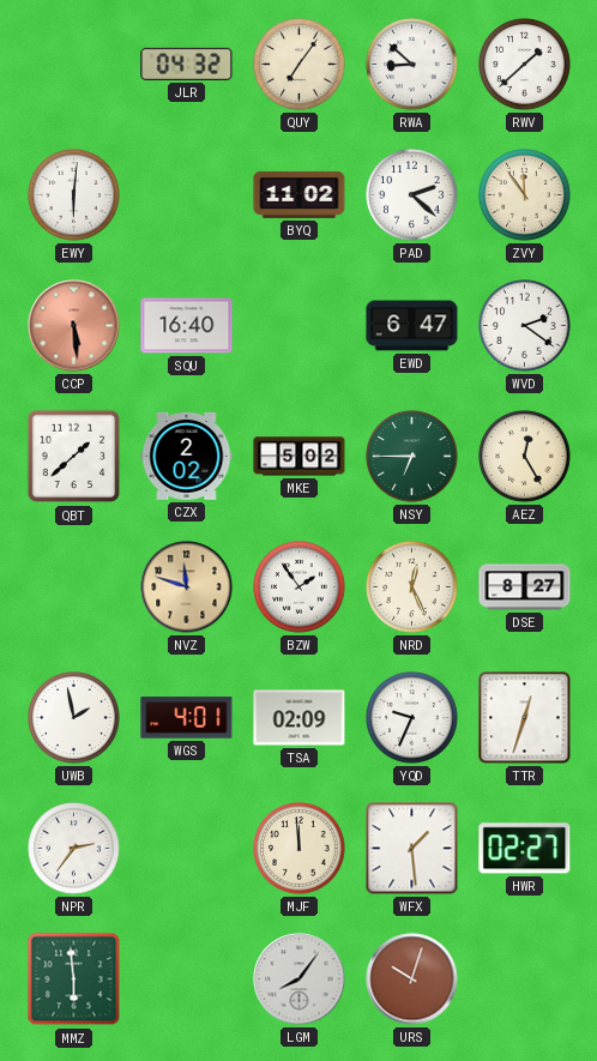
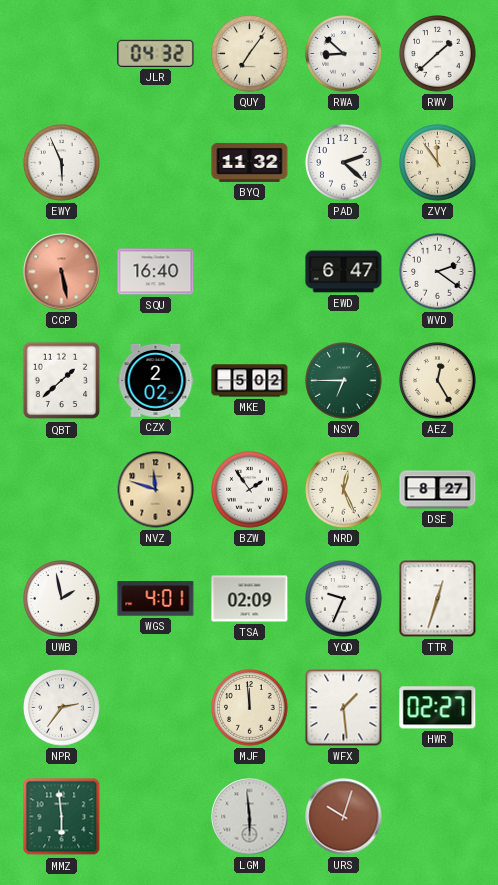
EWY: 6:01 -> 5:56
BYQ: 11:02 -> 11:32
CCP: 5:29 -> 5:28
LGM: 8:06 -> 5:59
